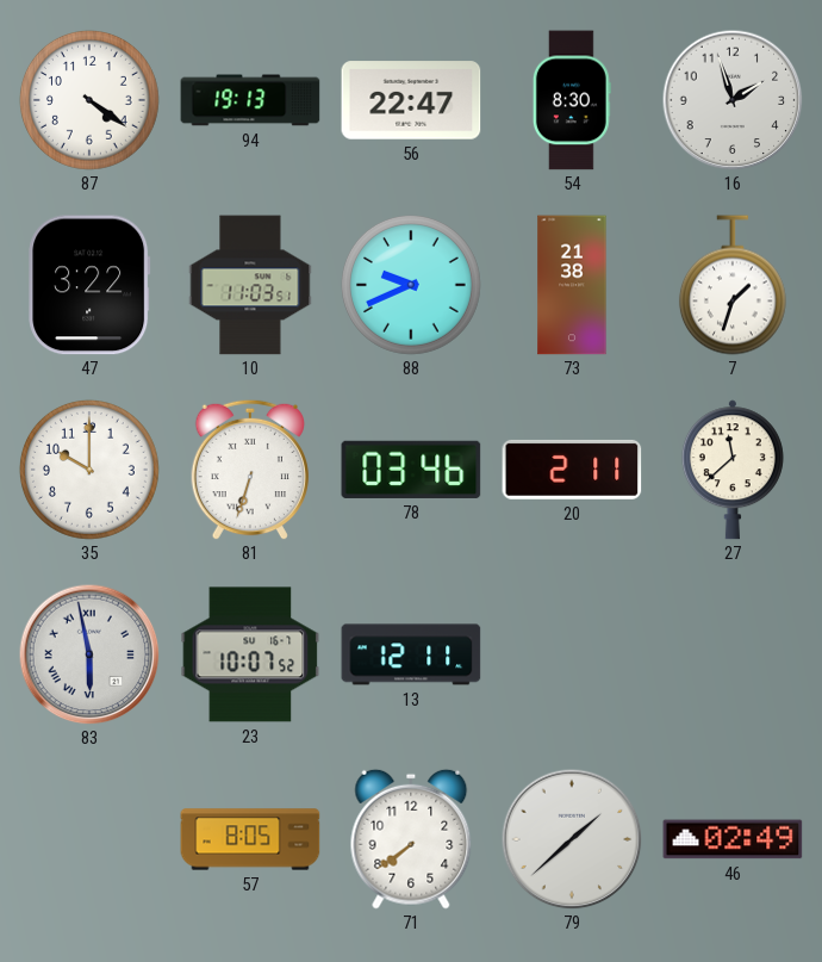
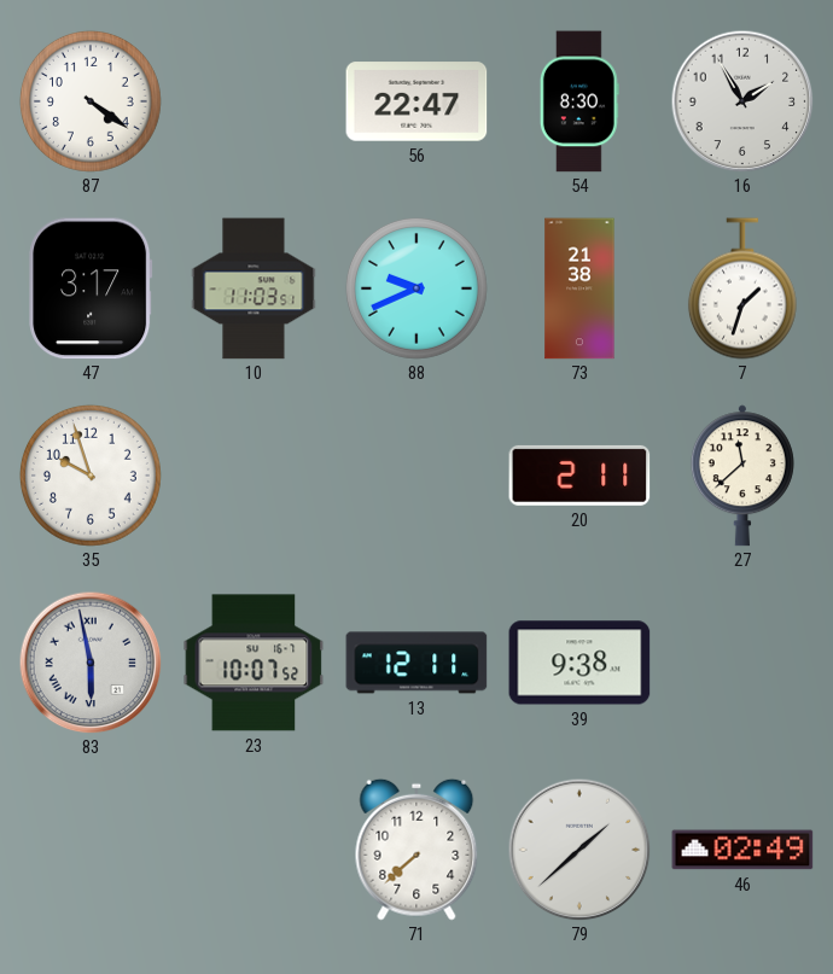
94: 19:13 -> none
16: 1:57 -> 1:55
47: 3:22 -> 3:17
35: 10:00 -> 9:57
81: 6:33 -> none
78: 03:46 -> none
39: none -> 9:38
57: 8:05 -> none
71: 7:39 -> 7:38
